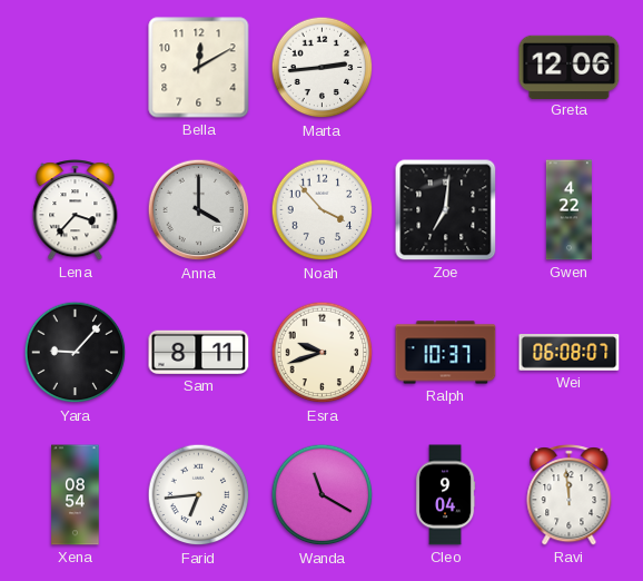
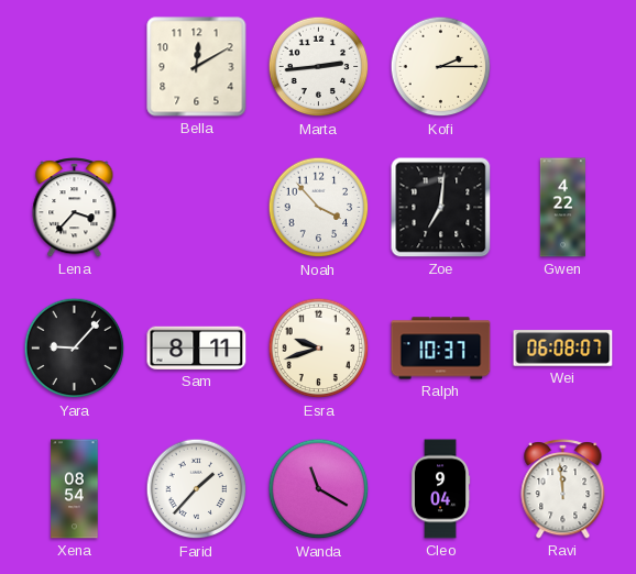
Kofi: none -> 2:15
Greta: 12:06 -> none
Anna: 4:00 -> none
Farid: 6:44 -> 1:37
